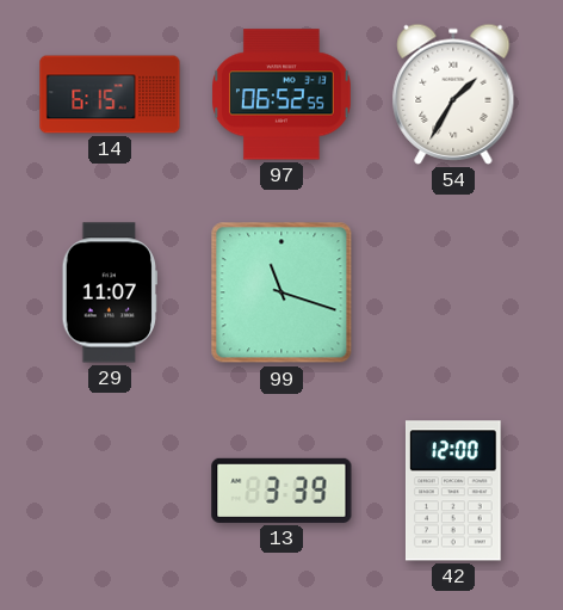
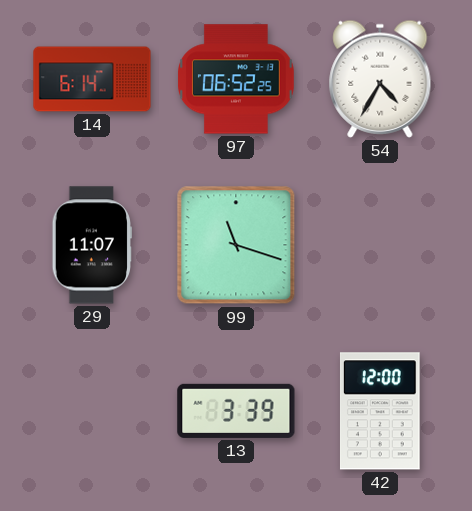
14: 6:15 -> 6:14
97: 06:52:55 -> 06:52:25
54: 1:35 -> 4:35
